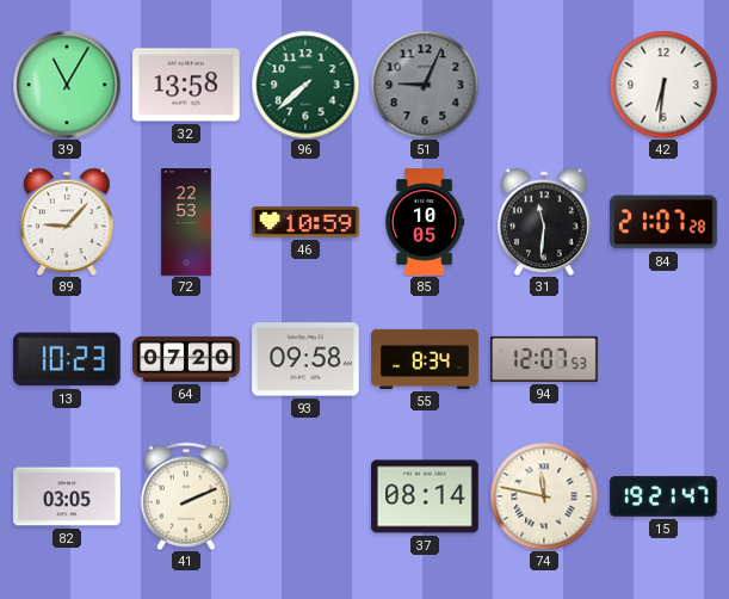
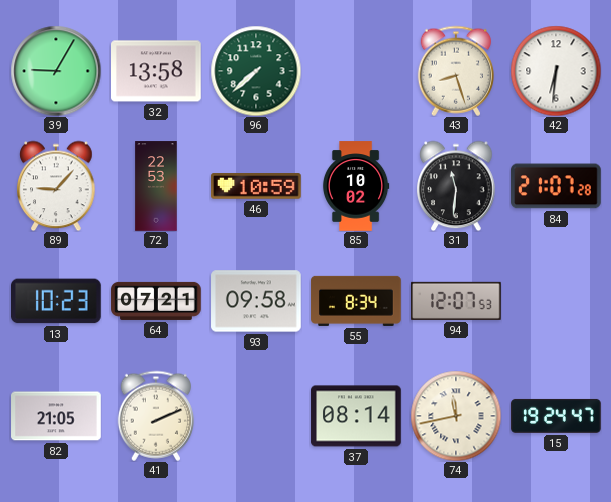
39: 11:05 -> 9:05
51: 9:04 -> none
43: none -> 8:27
85: 10:05 -> 10:02
64: 07:20 -> 07:21
82: 03:05 -> 21:05
74: 11:47 -> 11:43
15: 19:21 -> 19:24
